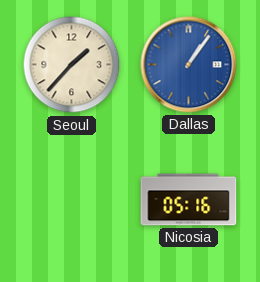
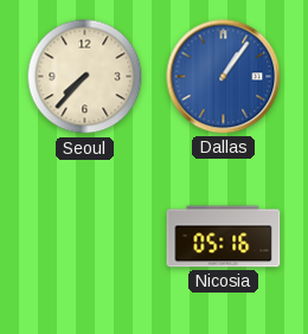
Seoul: 1:37 -> 7:37
